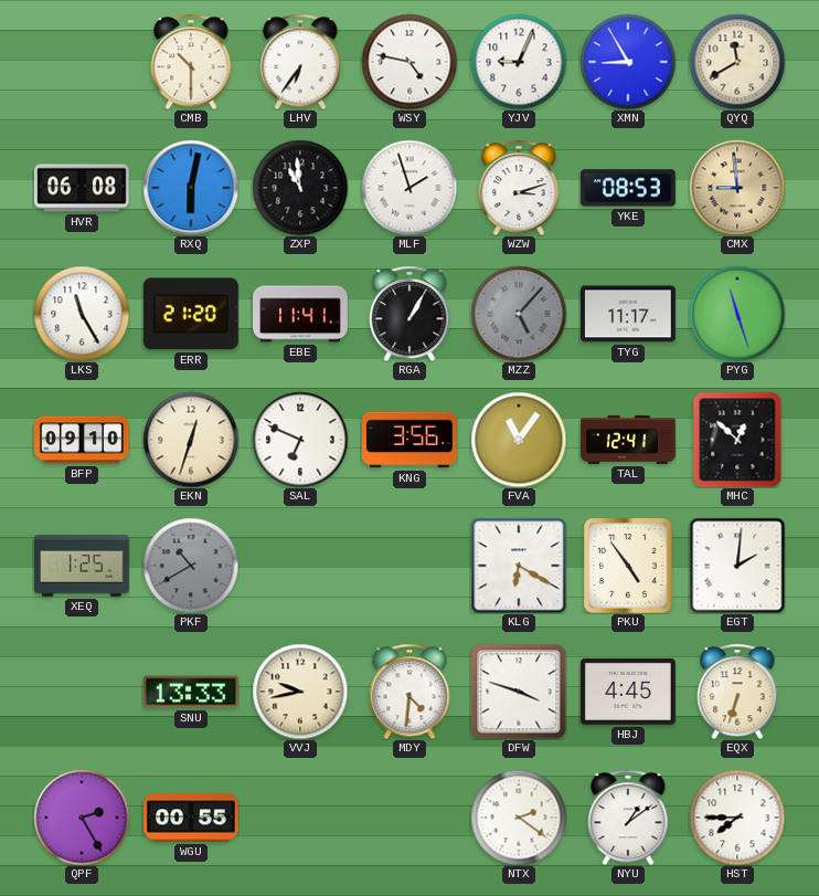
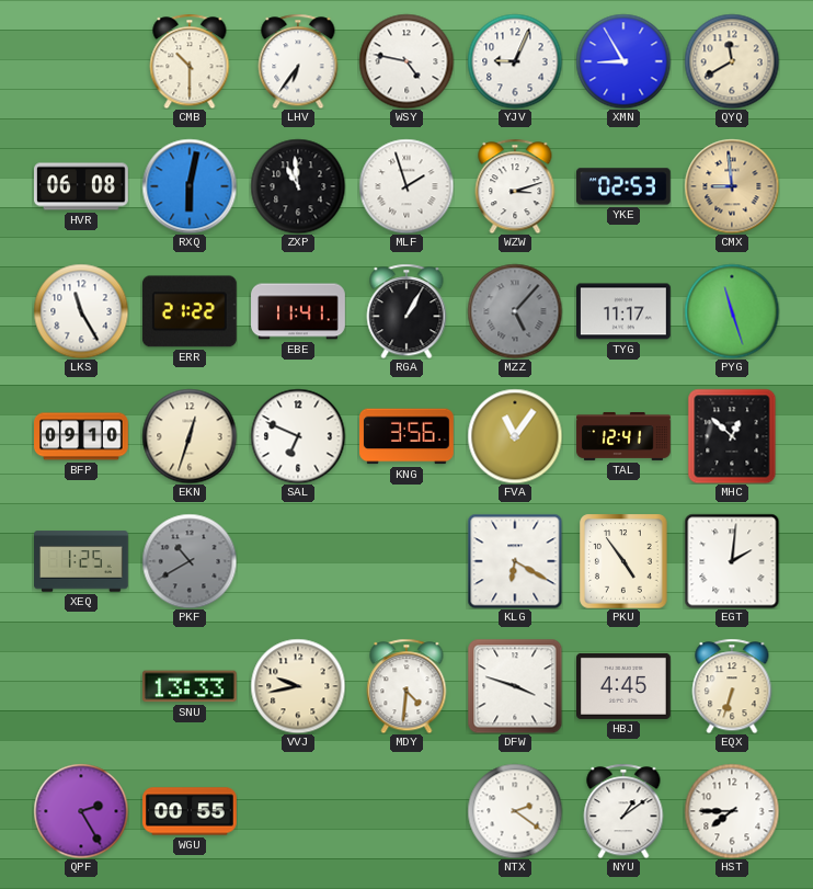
YKE: 08:53 -> 02:53
ERR: 21:20 -> 21:22
